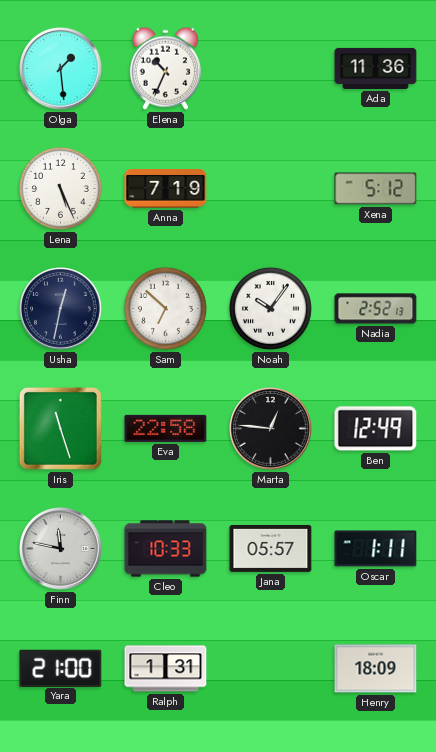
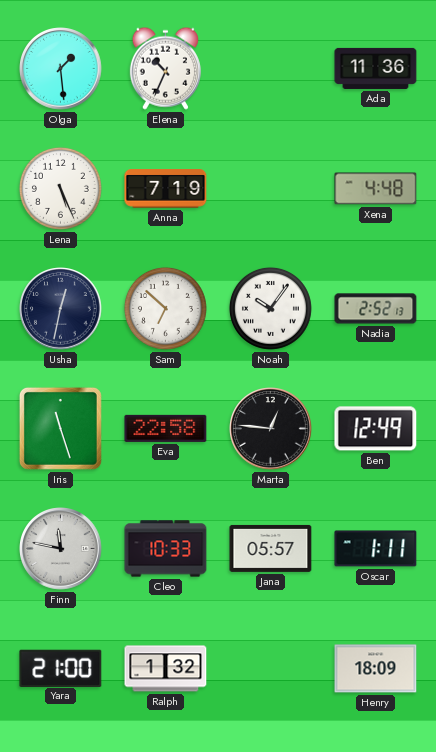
Xena: 5:12 -> 4:48
Ralph: 1:31 -> 1:32
